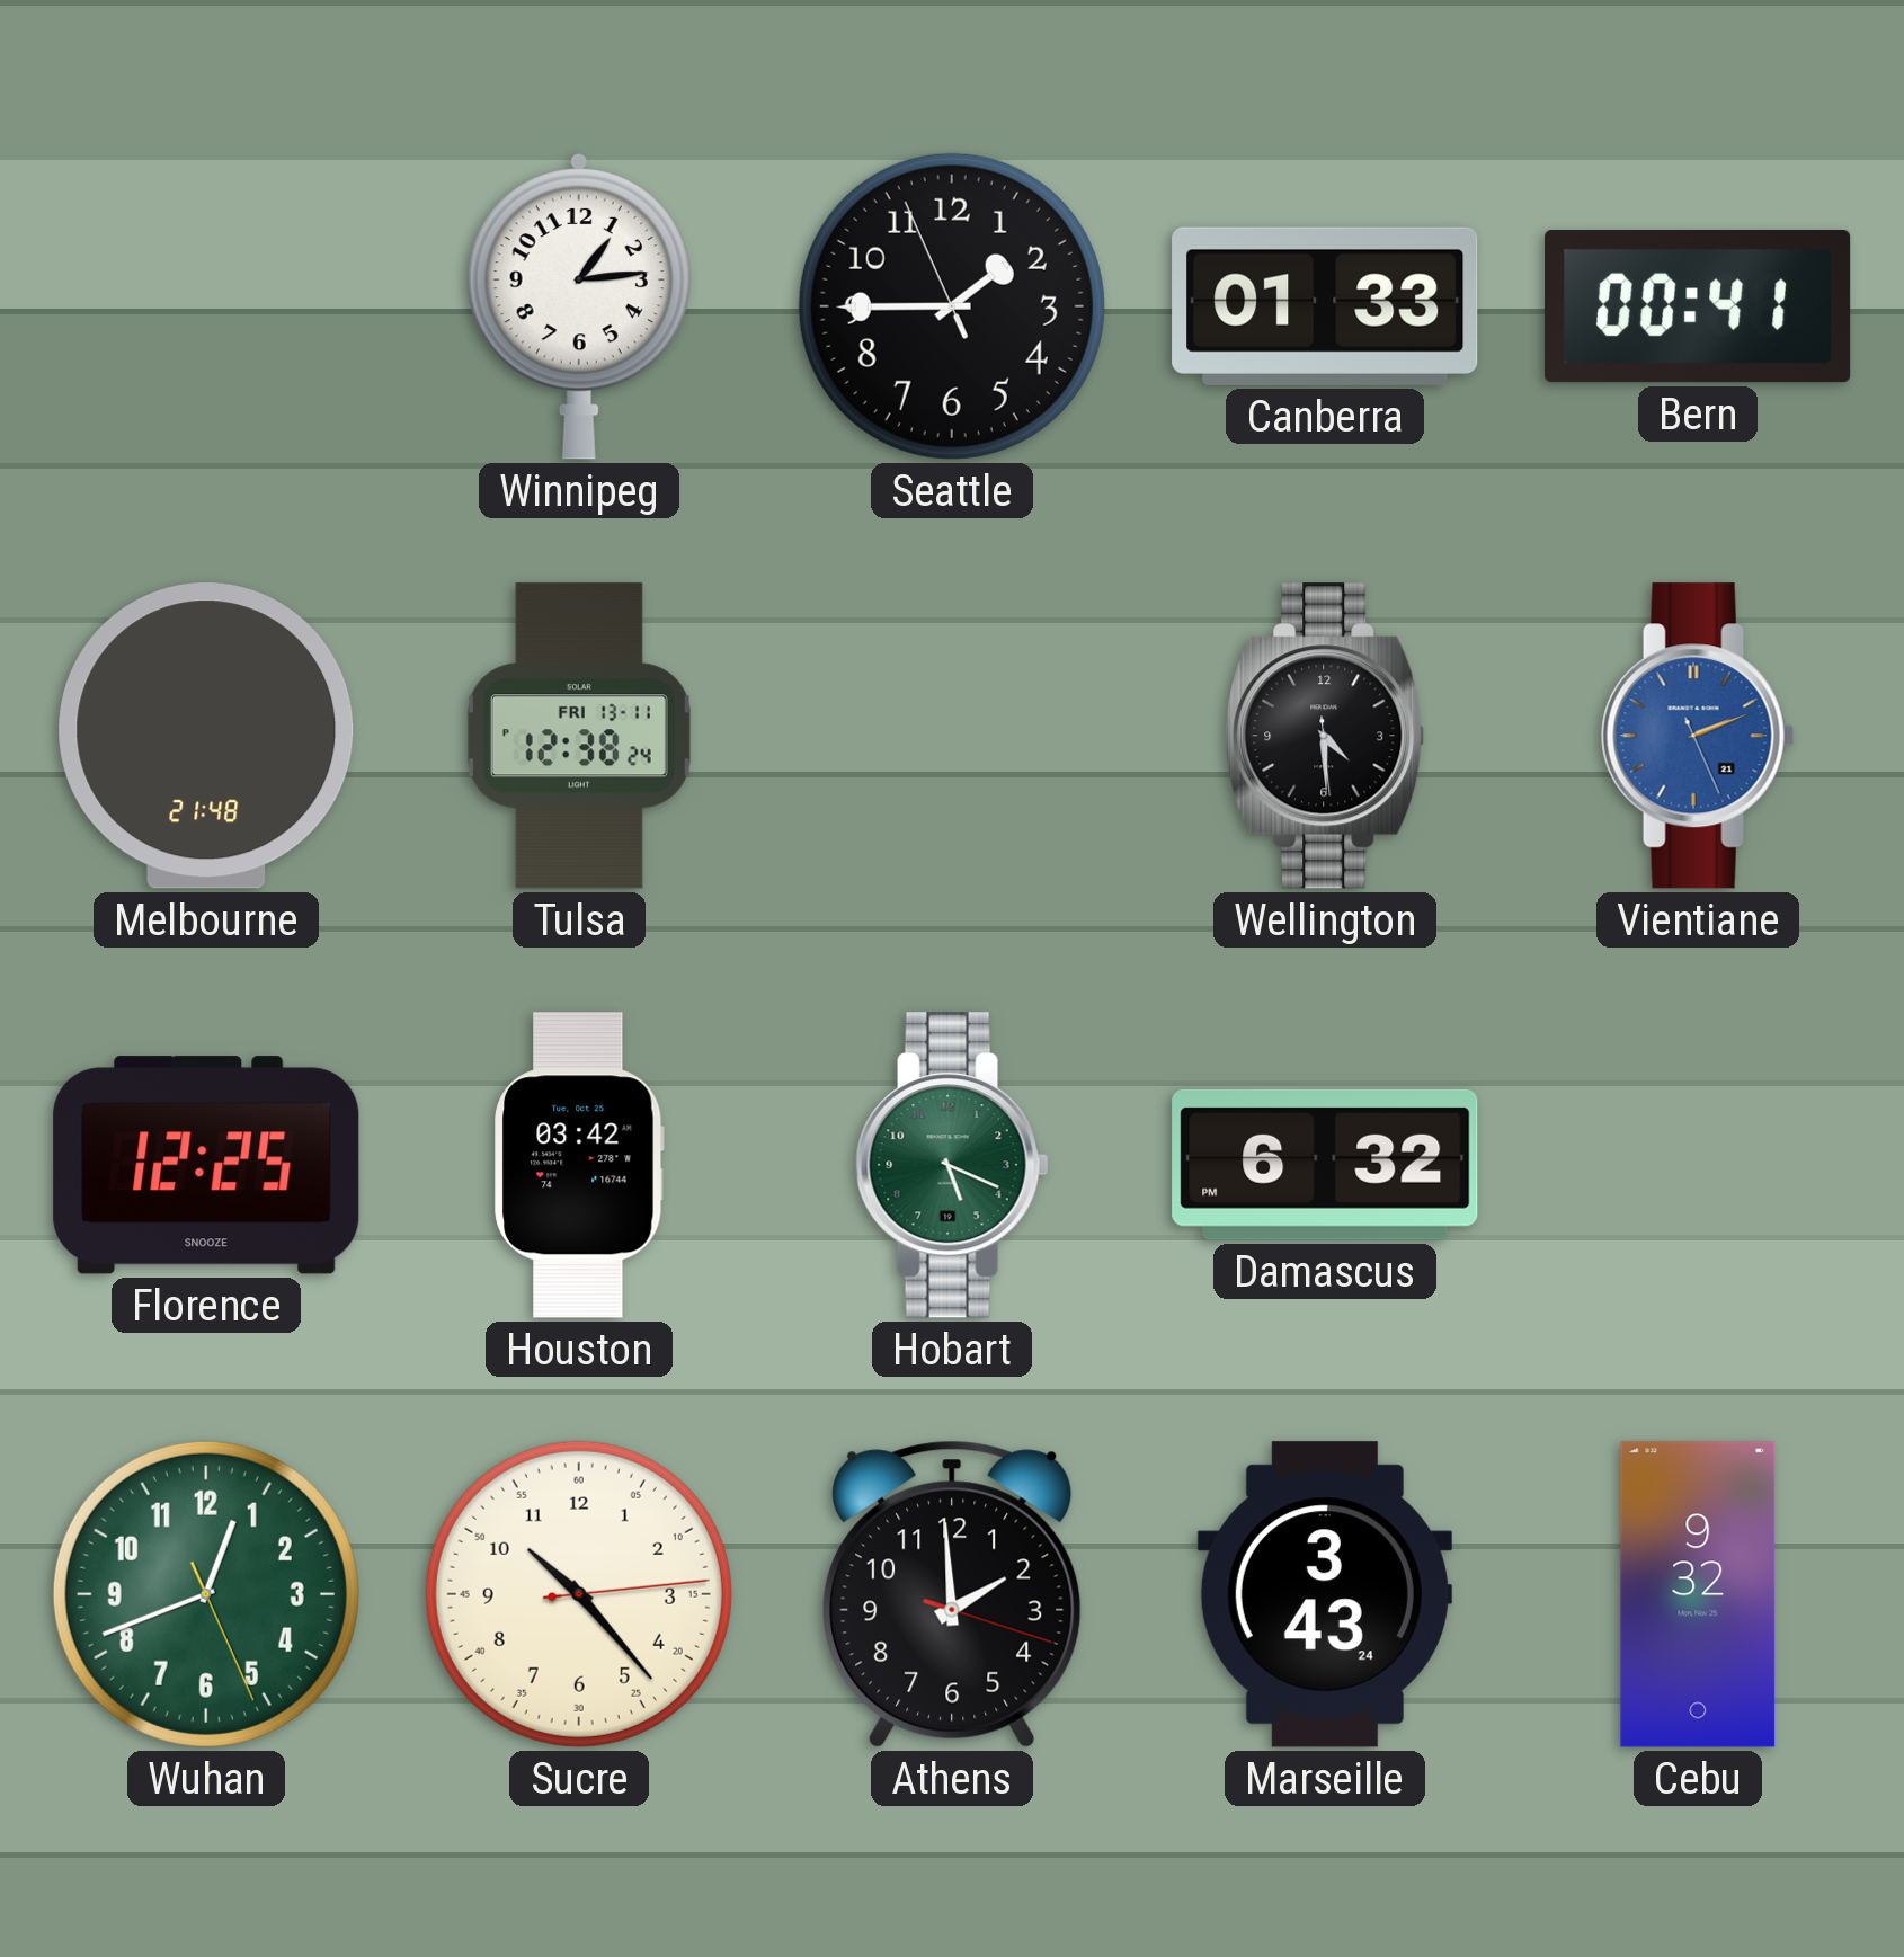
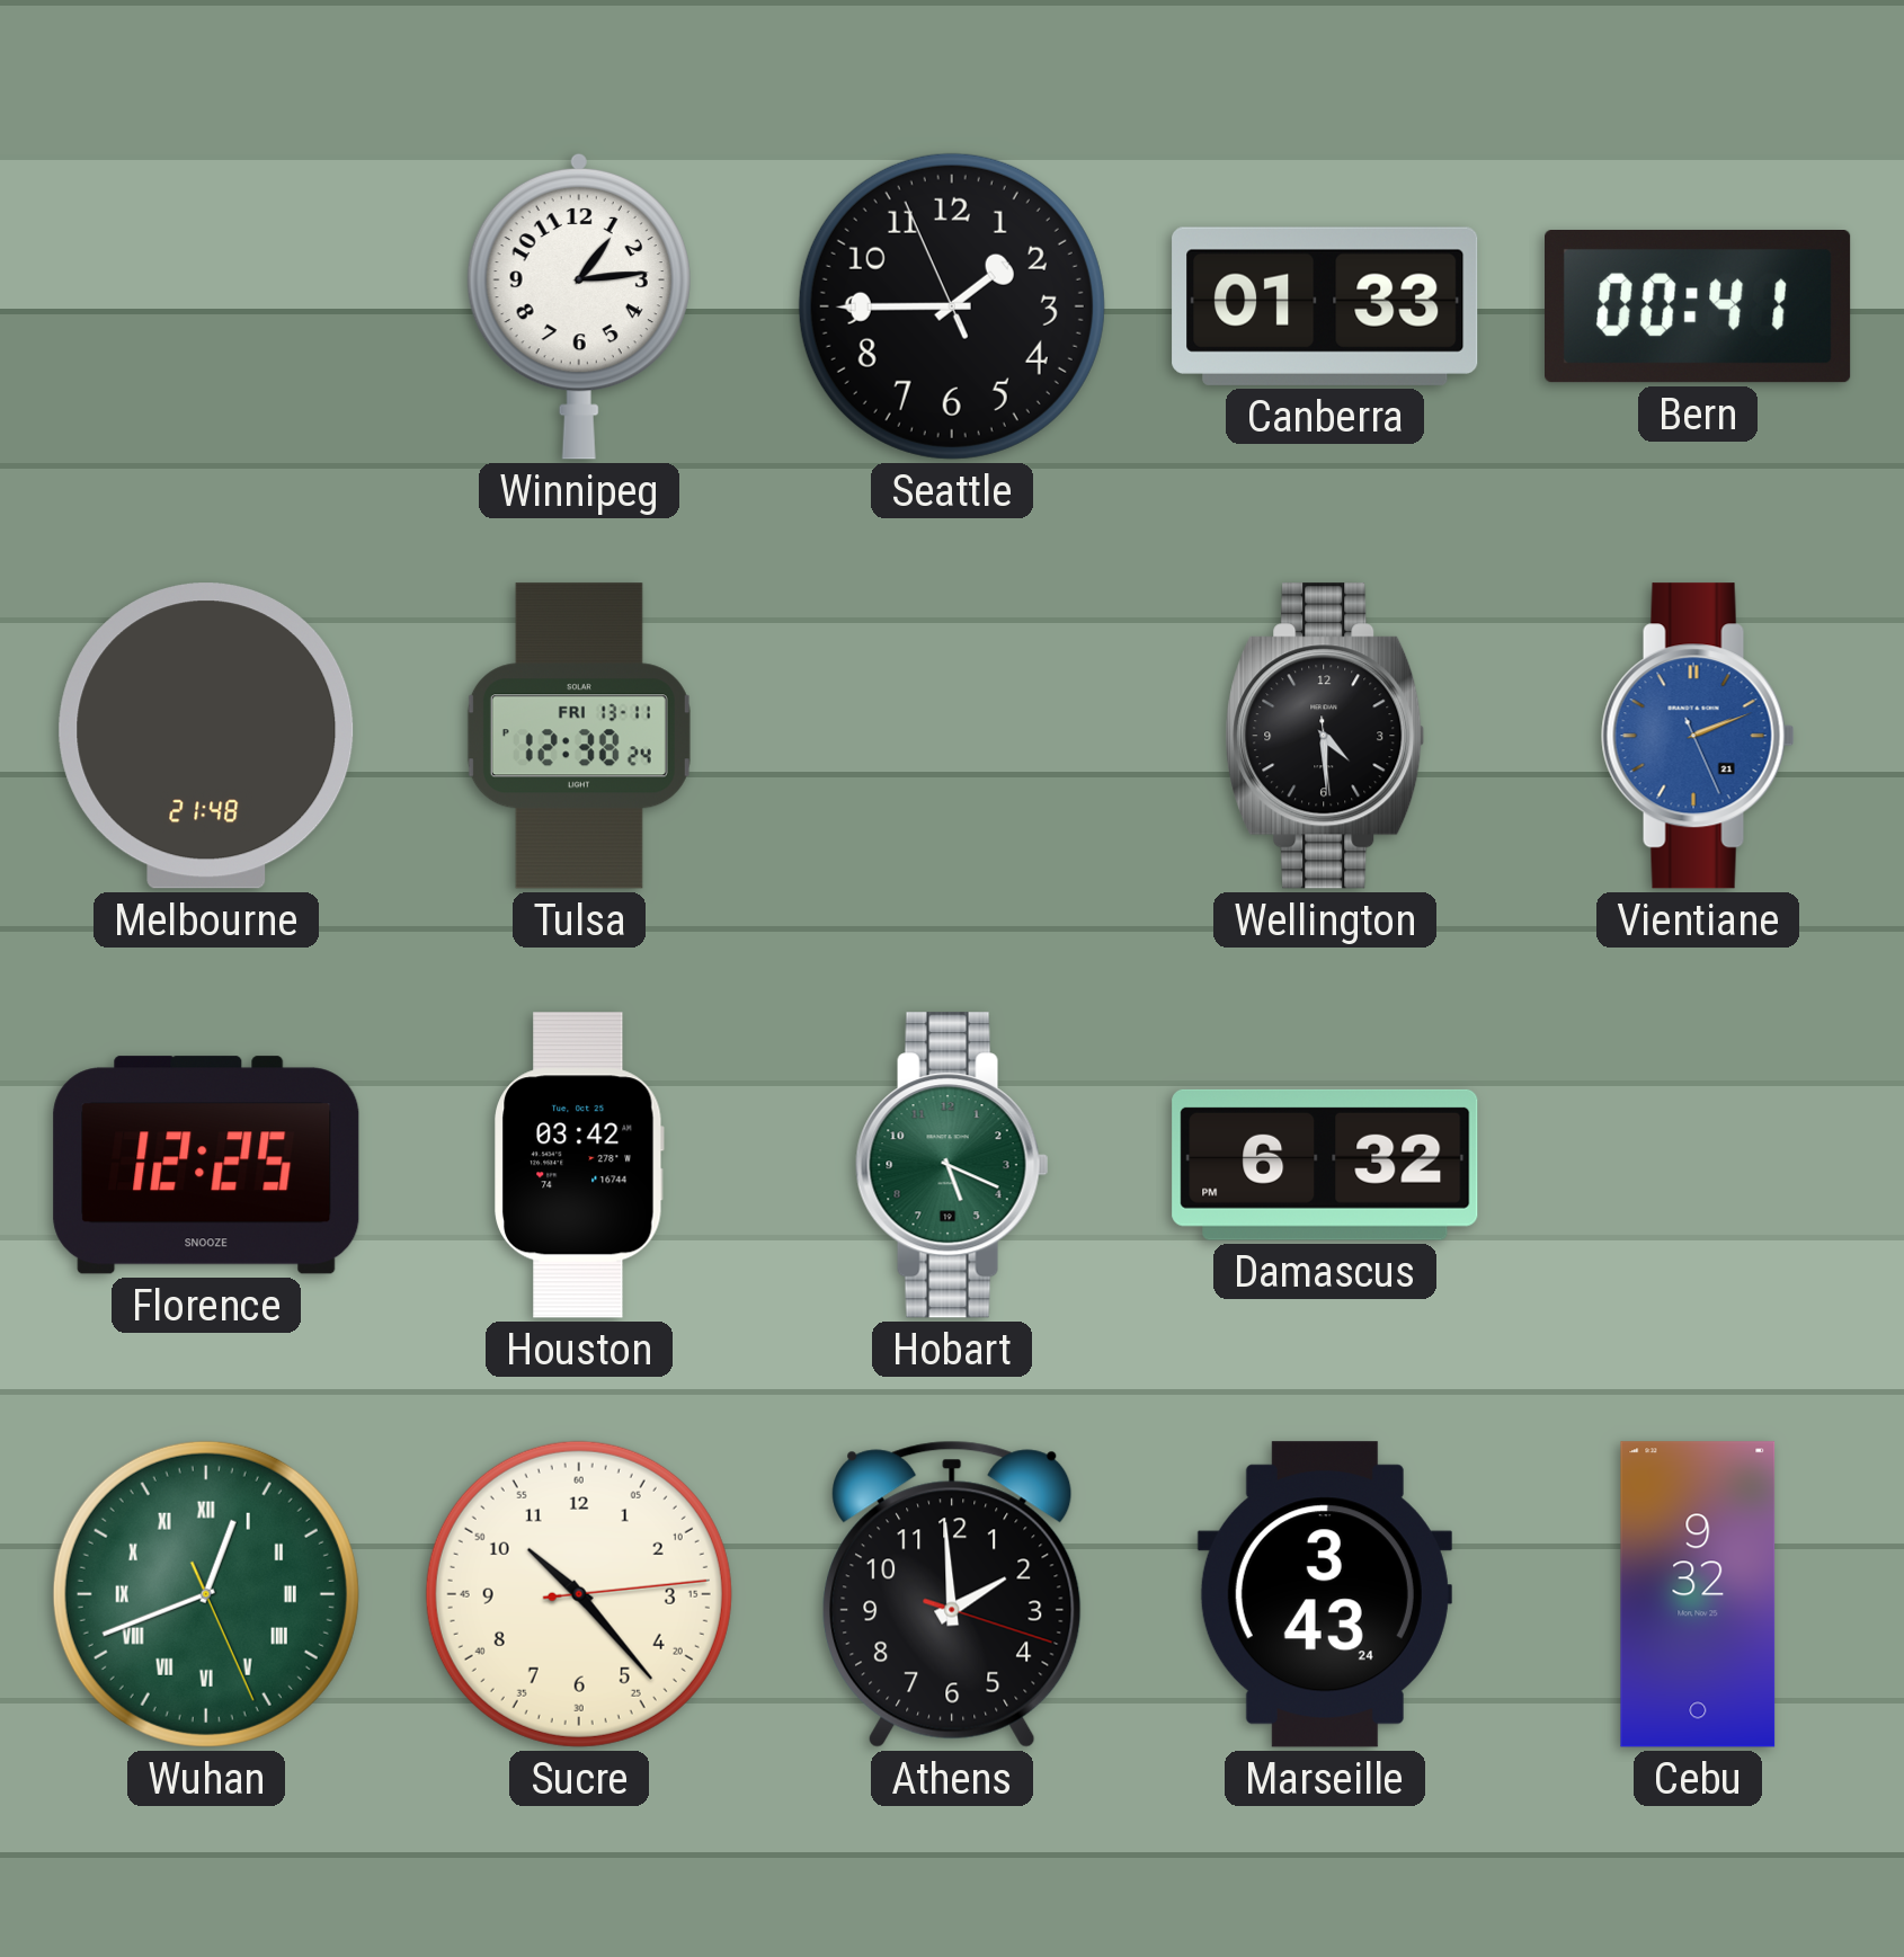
Wuhan numerals: Arabic -> Roman
